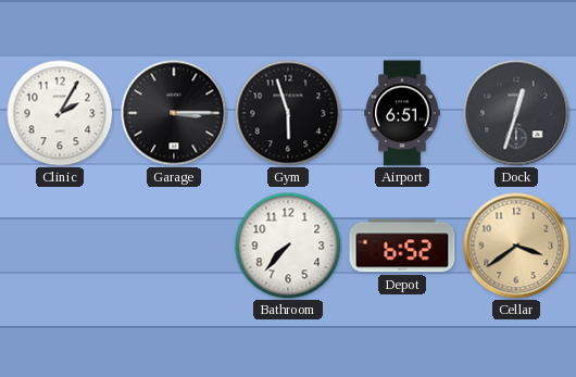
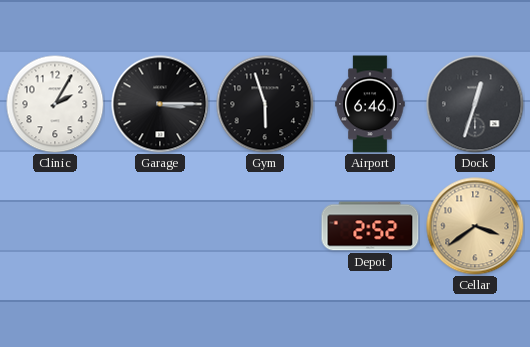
Airport: 6:51 -> 6:46
Bathroom: 7:37 -> none
Depot: 6:52 -> 2:52
